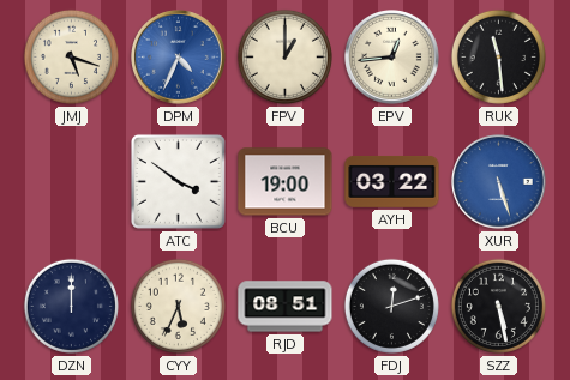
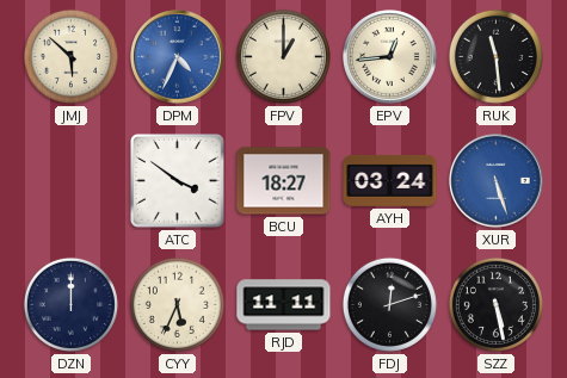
JMJ: 5:18 -> 5:52
BCU: 19:00 -> 18:27
AYH: 03:22 -> 03:24
RJD: 08:51 -> 11:11
